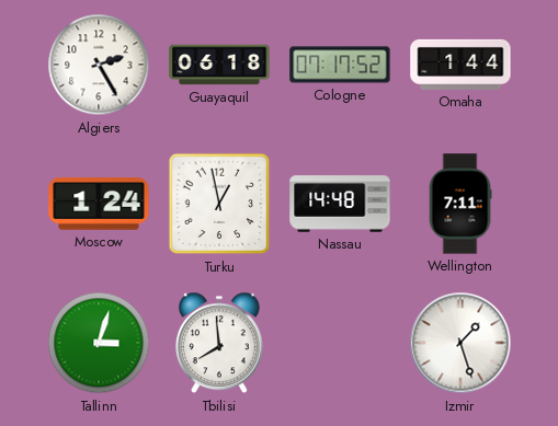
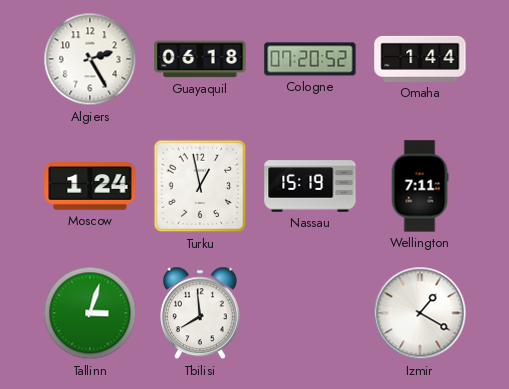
Cologne: 07:17 -> 07:20
Nassau: 14:48 -> 15:19
Izmir: 1:27 -> 1:20
